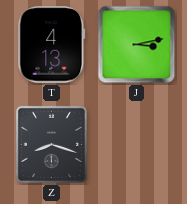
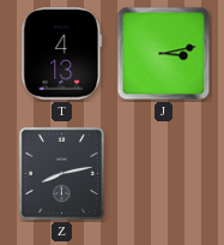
Z: 8:18 -> 8:13
